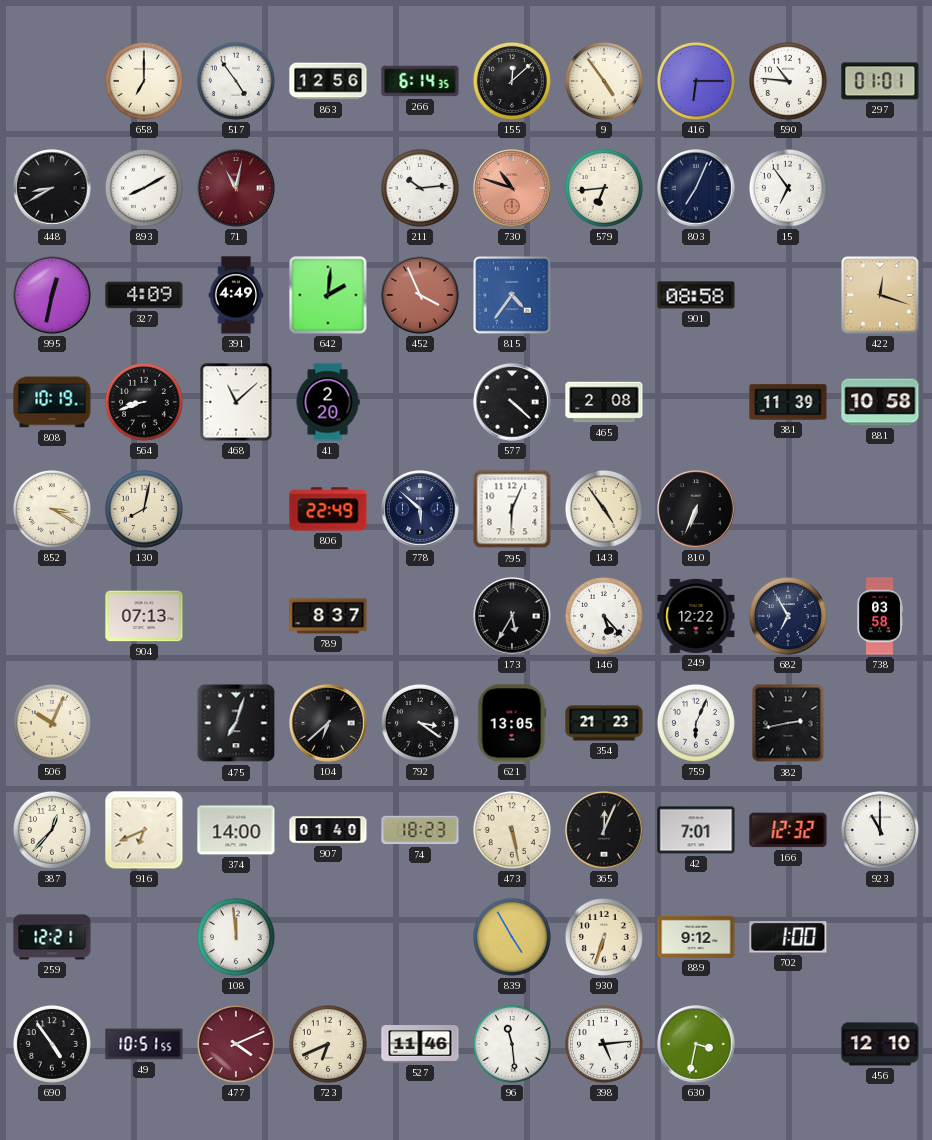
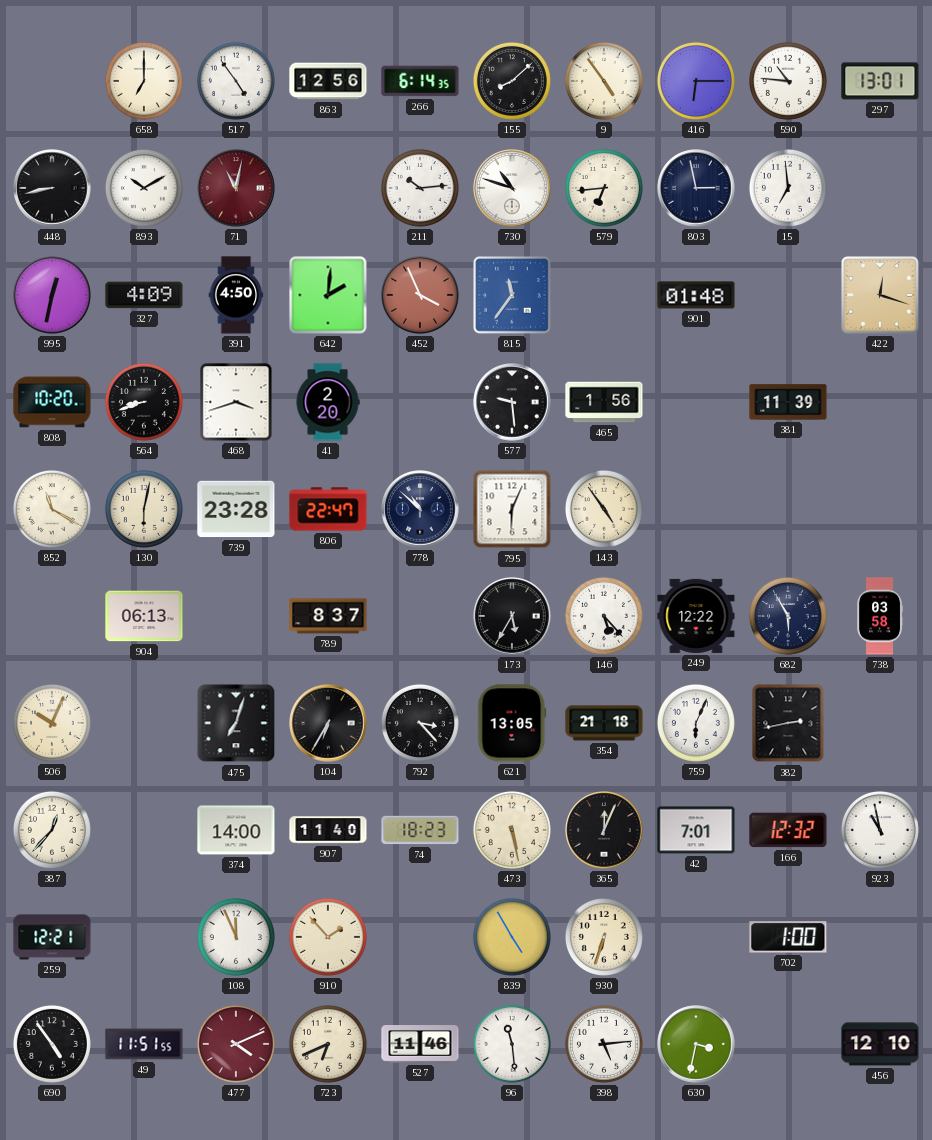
155: 12:08 -> 8:08
297: 01:01 -> 13:01
448: 8:40 -> 8:43
893: 8:10 -> 10:10
730 dial: salmon -> white
803: 7:04 -> 2:58
15: 6:54 -> 6:59
391: 4:49 -> 4:50
815: 4:36 -> 11:36
901: 08:58 -> 01:48
808: 10:19 -> 10:20
468: 11:08 -> 3:42
577: 4:22 -> 9:29
465: 2:08 -> 1:56
881: 10:58 -> none
852: 3:20 -> 11:20
130: 8:02 -> 6:02
739: none -> 23:28
806: 22:49 -> 22:47
778: 5:52 -> 10:52
810: 6:34 -> none
904: 07:13 -> 06:13
682: 6:55 -> 5:55
104: 6:38 -> 6:35
792: 3:21 -> 3:23
354: 21:23 -> 21:18
916: 6:41 -> none
907: 01:40 -> 11:40
923: 11:00 -> 10:58
108: 11:59 -> 11:56
910: none -> 1:53
889: 9:12 -> none
49: 10:51 -> 11:51
